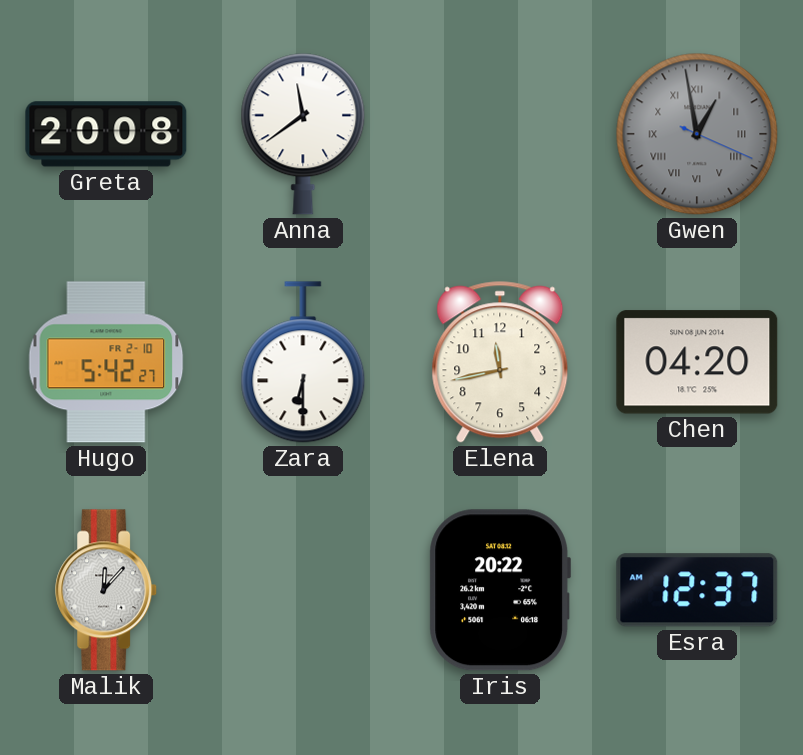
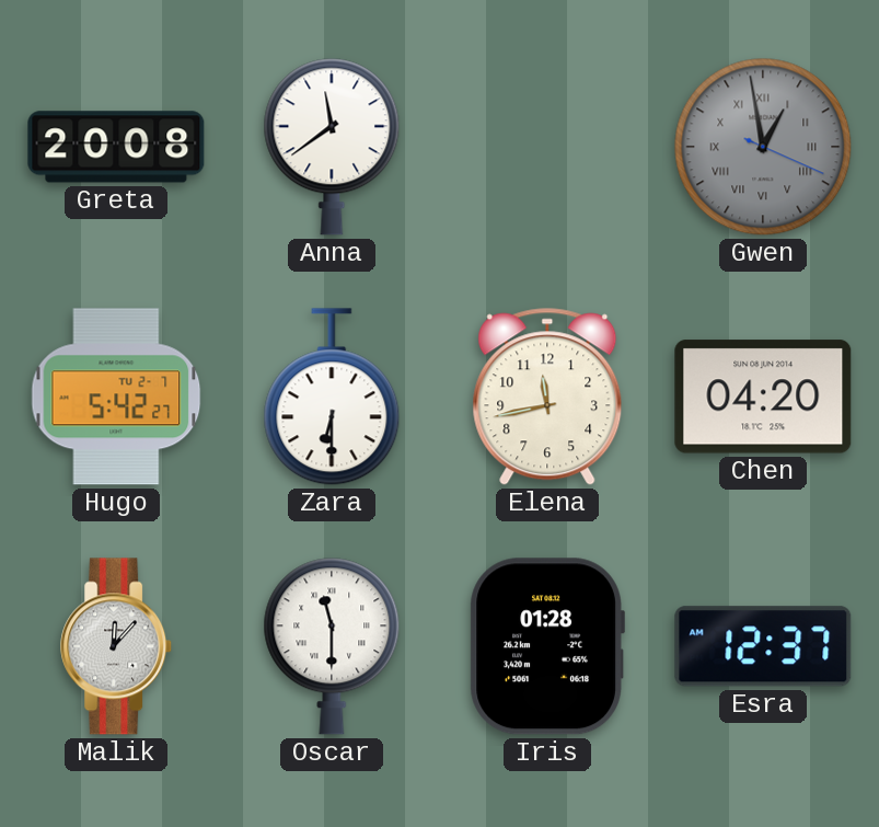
Hugo date: FR 2-10 -> TU 2-7
Oscar: none -> 11:30
Iris: 20:22 -> 01:28
